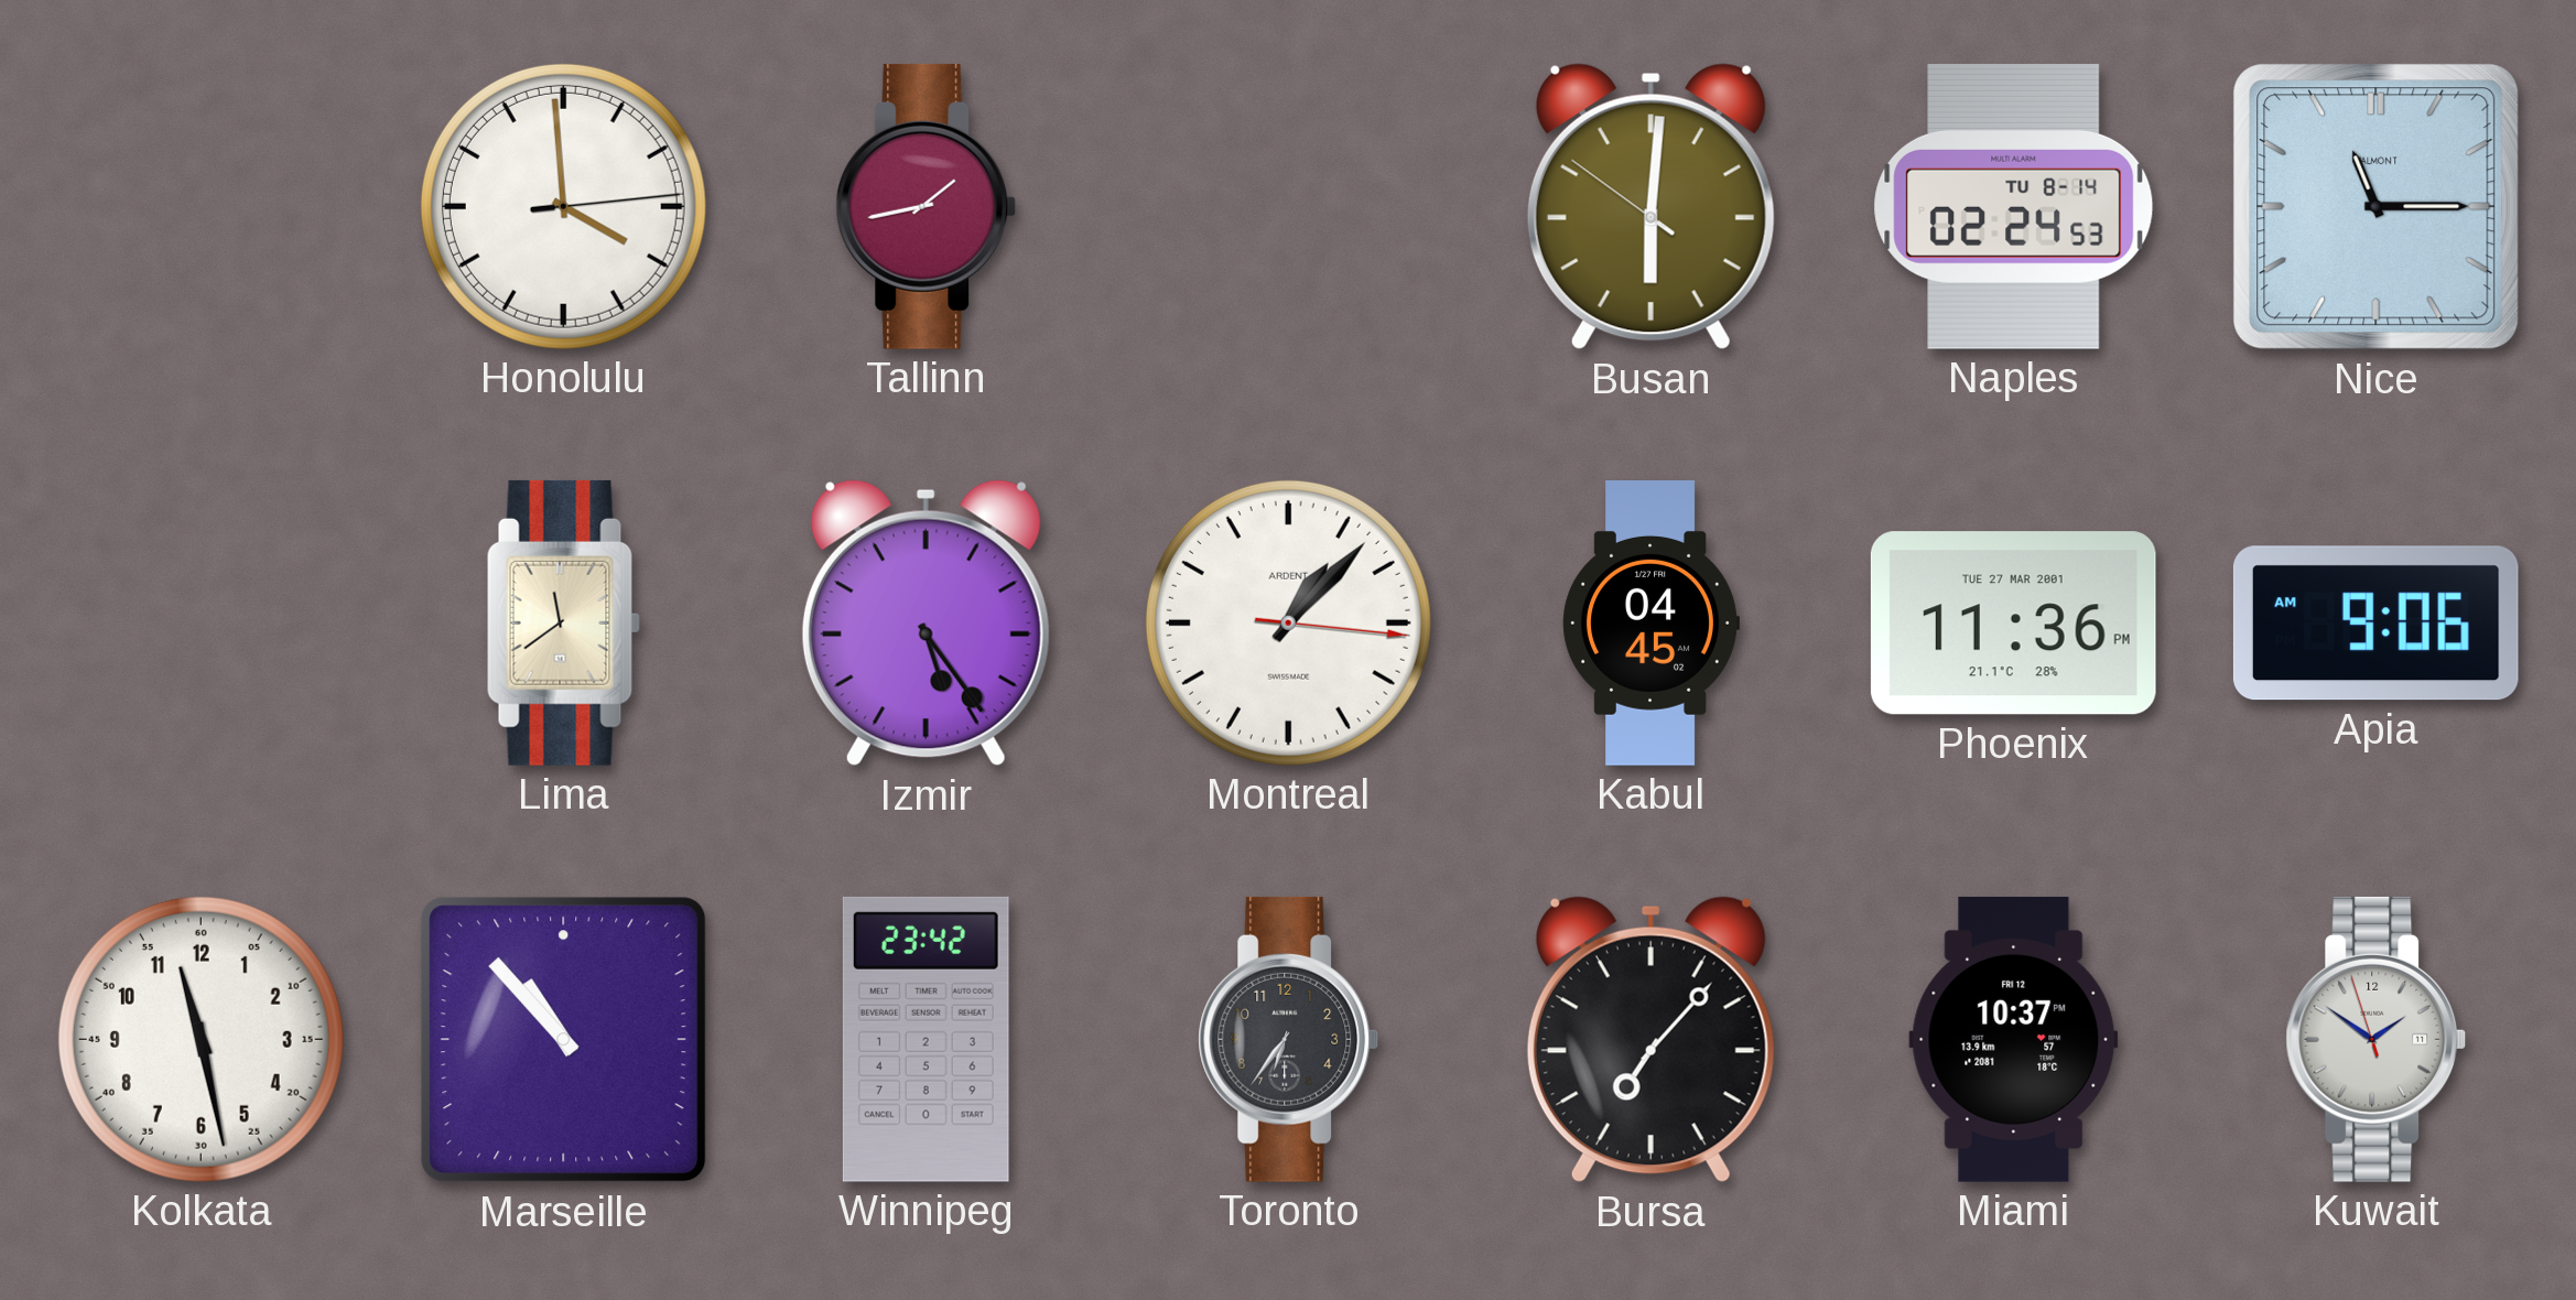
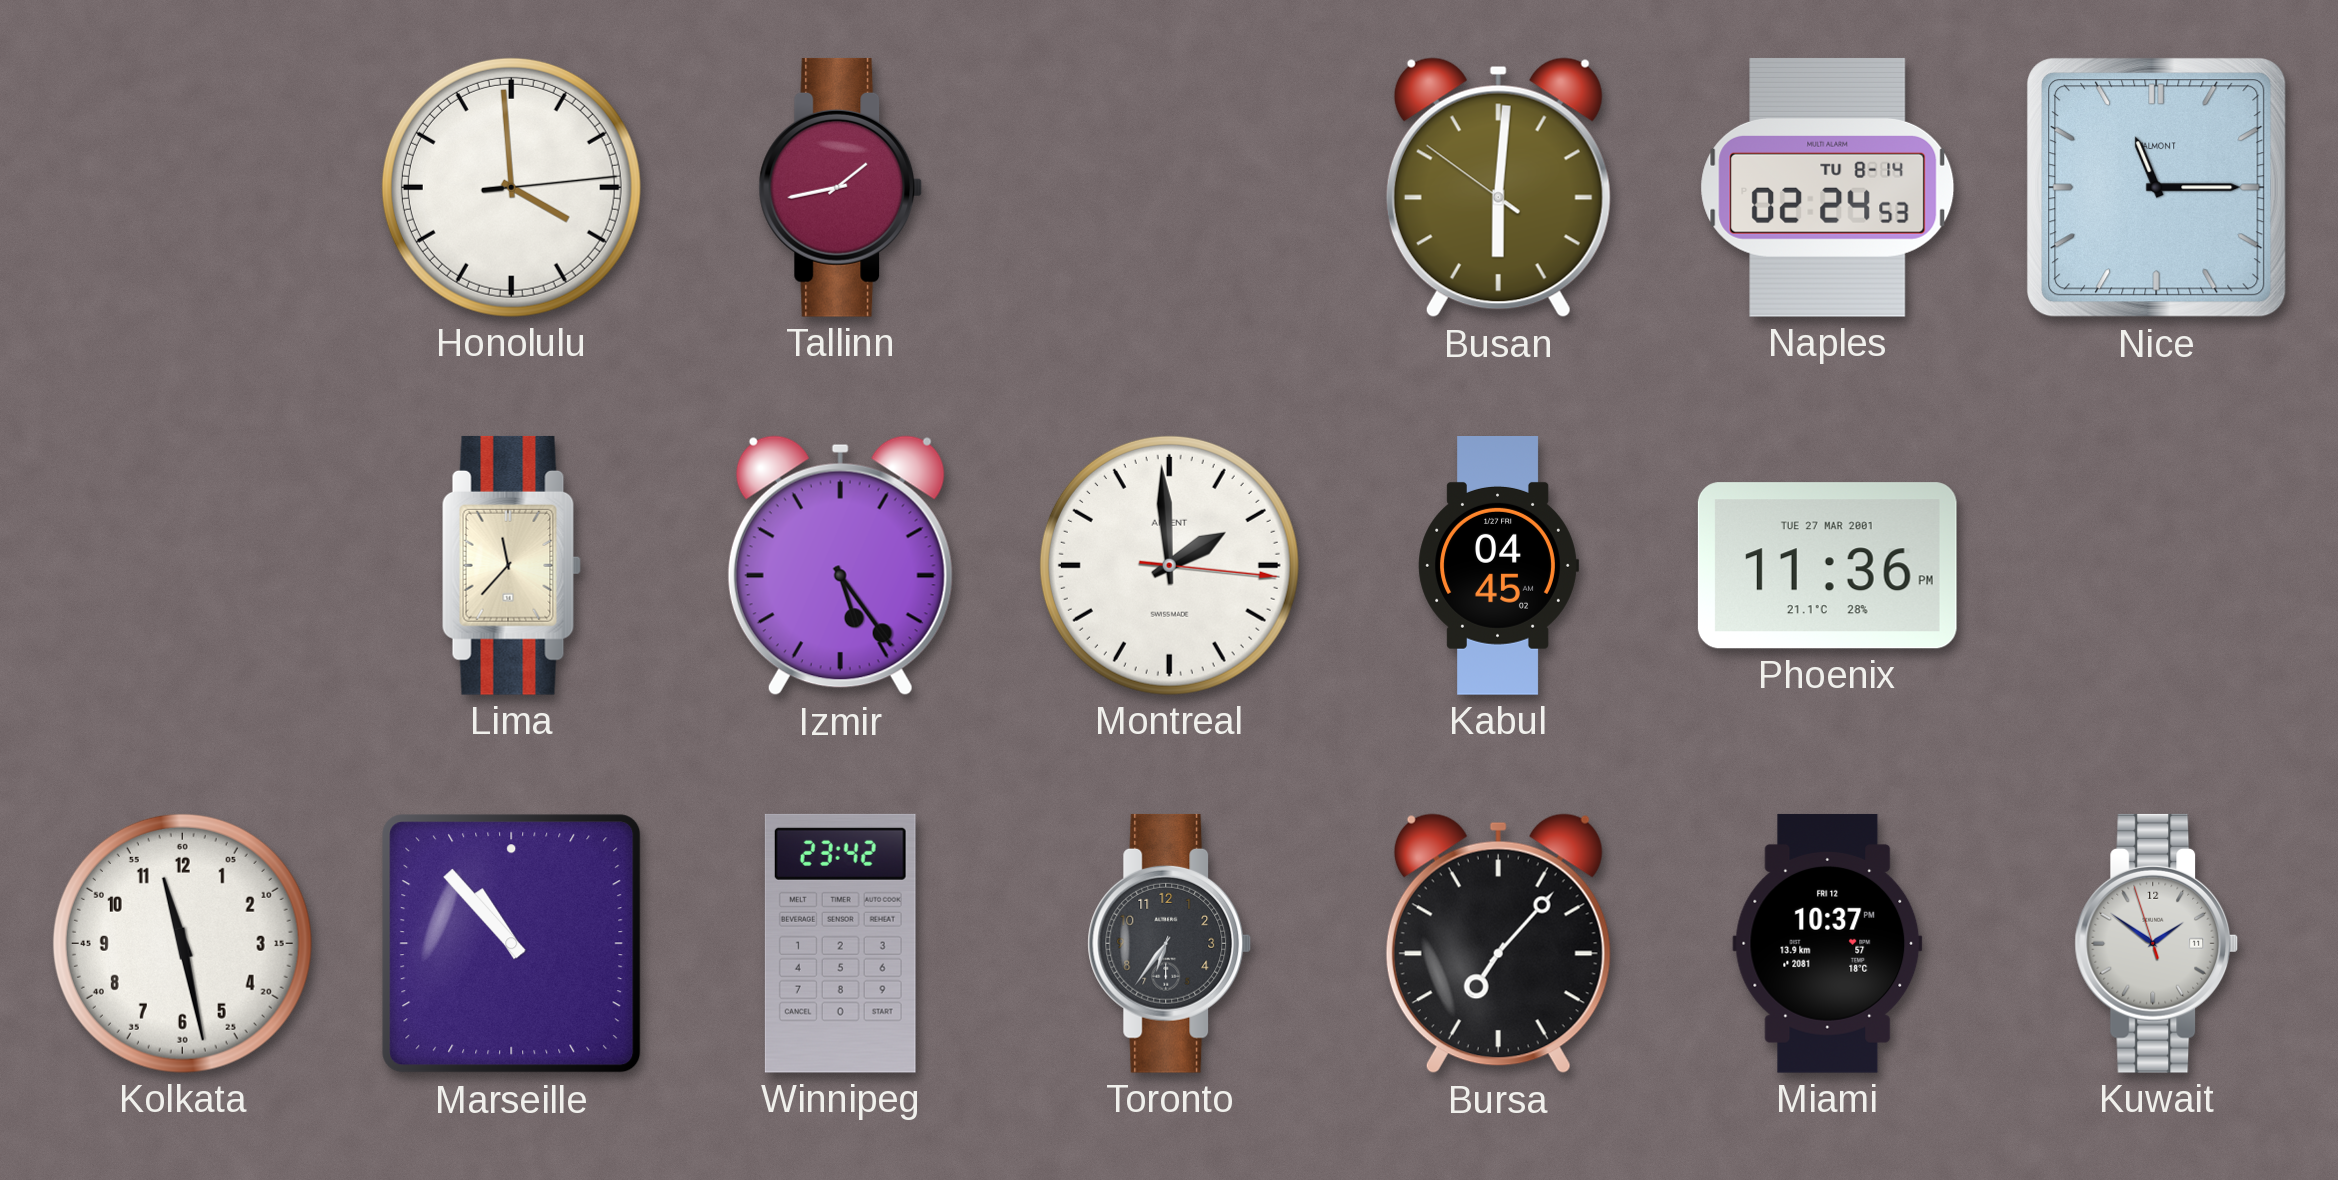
Lima: 11:39 -> 11:37
Montreal: 1:07 -> 1:59
Apia: 9:06 -> none
